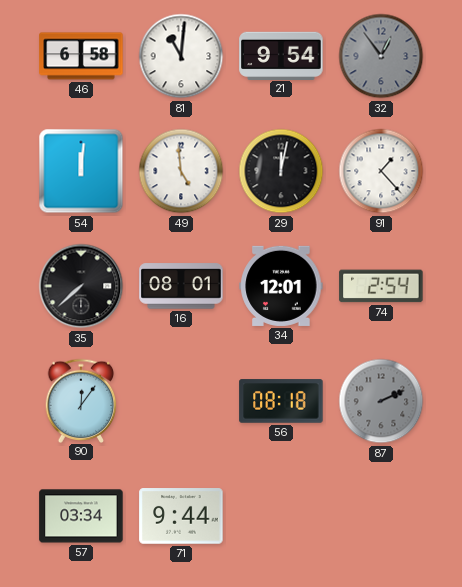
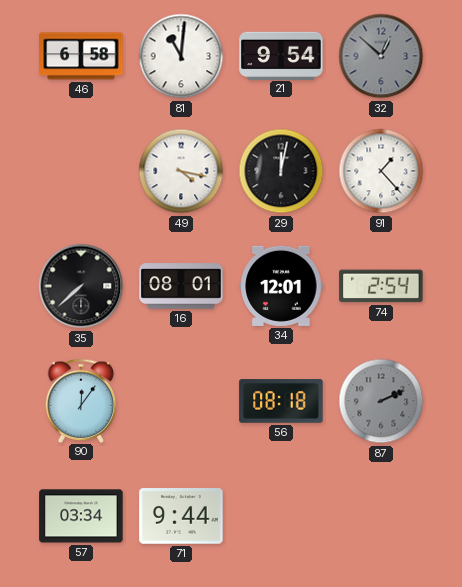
32: 12:54 -> 12:52
54: 12:01 -> none
49: 4:59 -> 4:17
